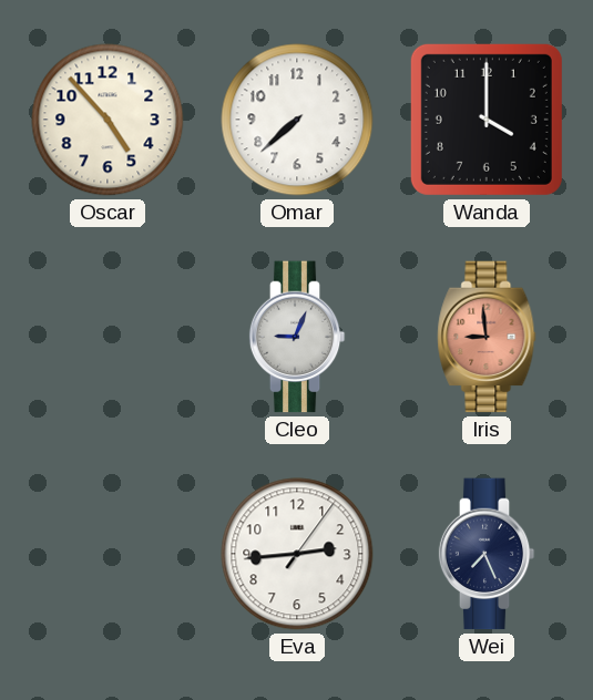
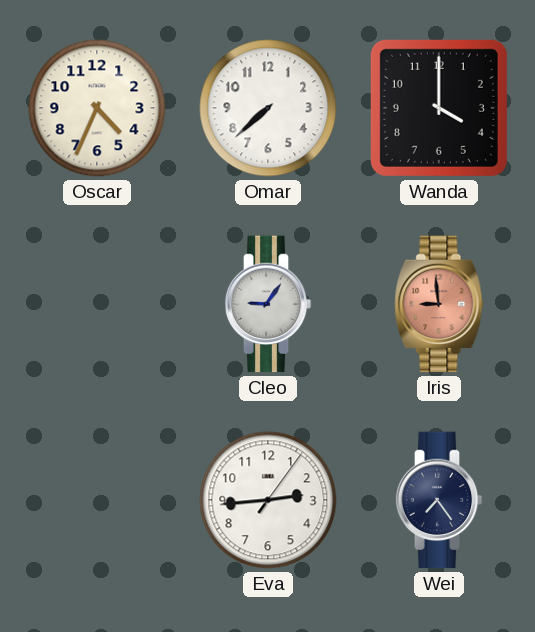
Oscar: 4:53 -> 4:34
Cleo: 9:04 -> 9:06
Wei: 7:26 -> 7:24
